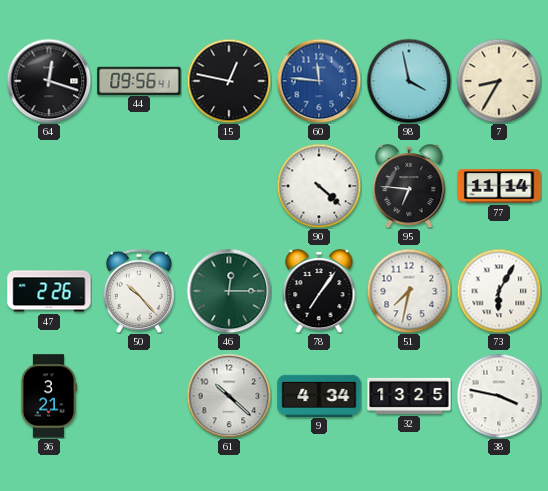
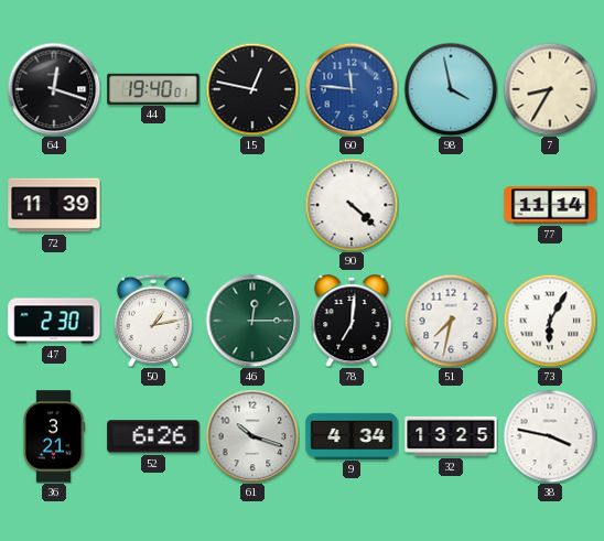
44: 09:56 -> 19:40
72: none -> 11:39
95: 6:46 -> none
47: 2:26 -> 2:30
50: 10:23 -> 1:13
78: 7:06 -> 7:01
52: none -> 6:26
61: 10:22 -> 10:18
